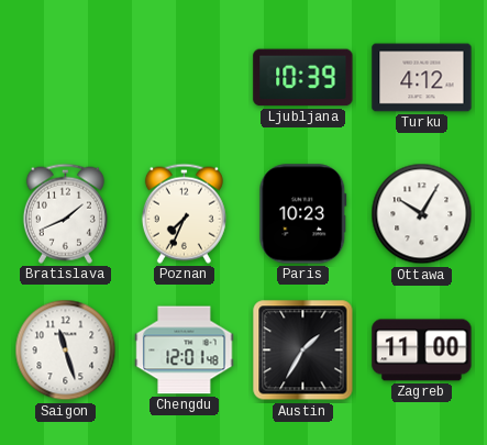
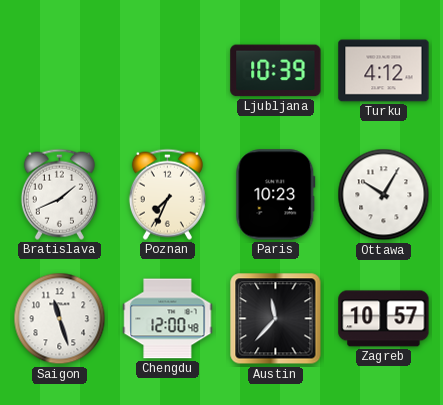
Chengdu: 12:01 -> 12:00
Austin: 1:35 -> 11:37
Zagreb: 11:00 -> 10:57
